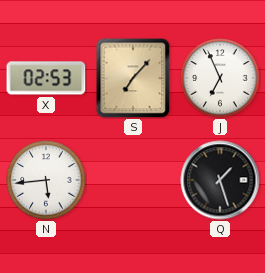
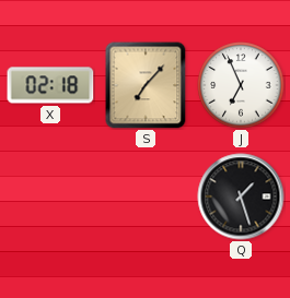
X: 02:53 -> 02:18
N: 5:44 -> none
